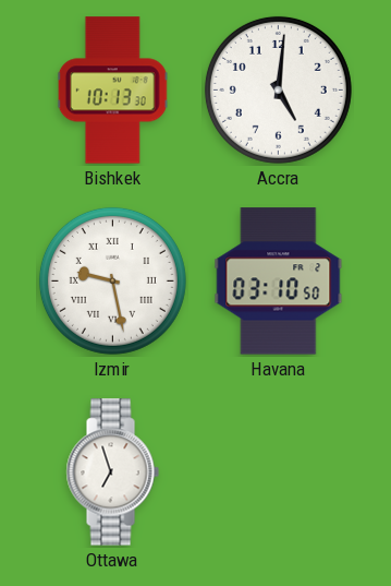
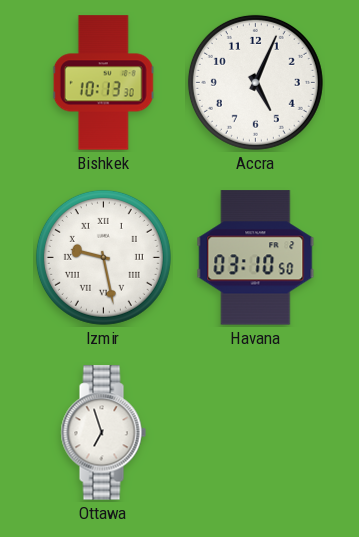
Accra: 5:01 -> 5:04
